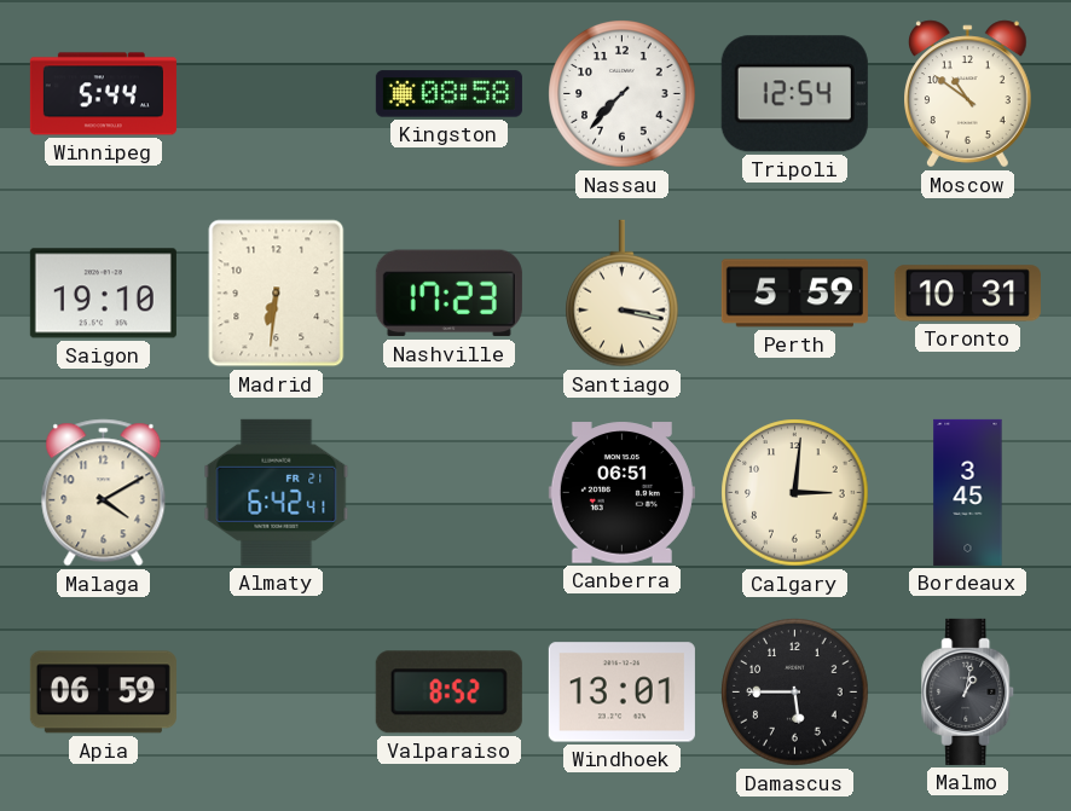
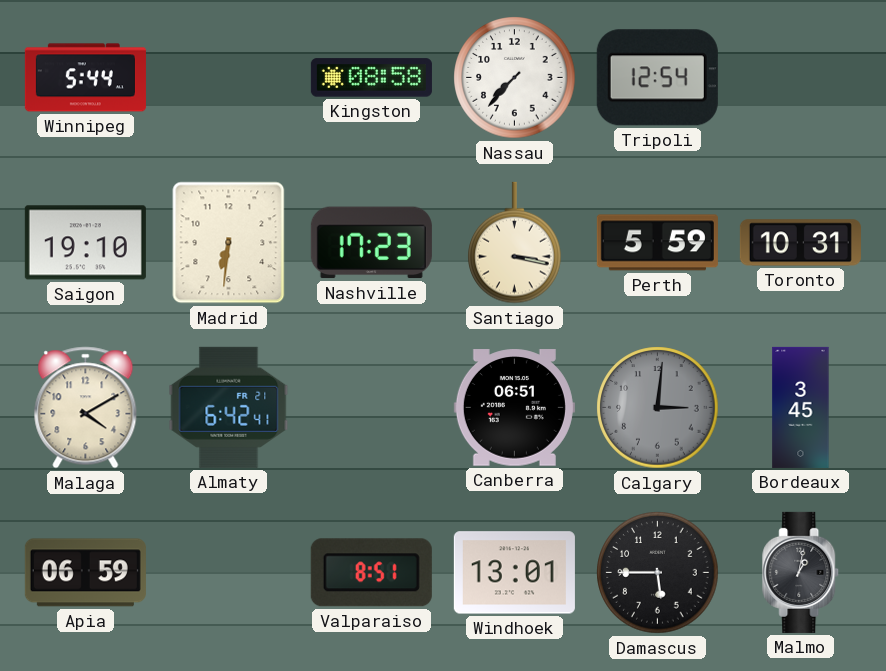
Moscow: 10:51 -> none
Calgary dial: cream -> grey
Valparaiso: 8:52 -> 8:51
